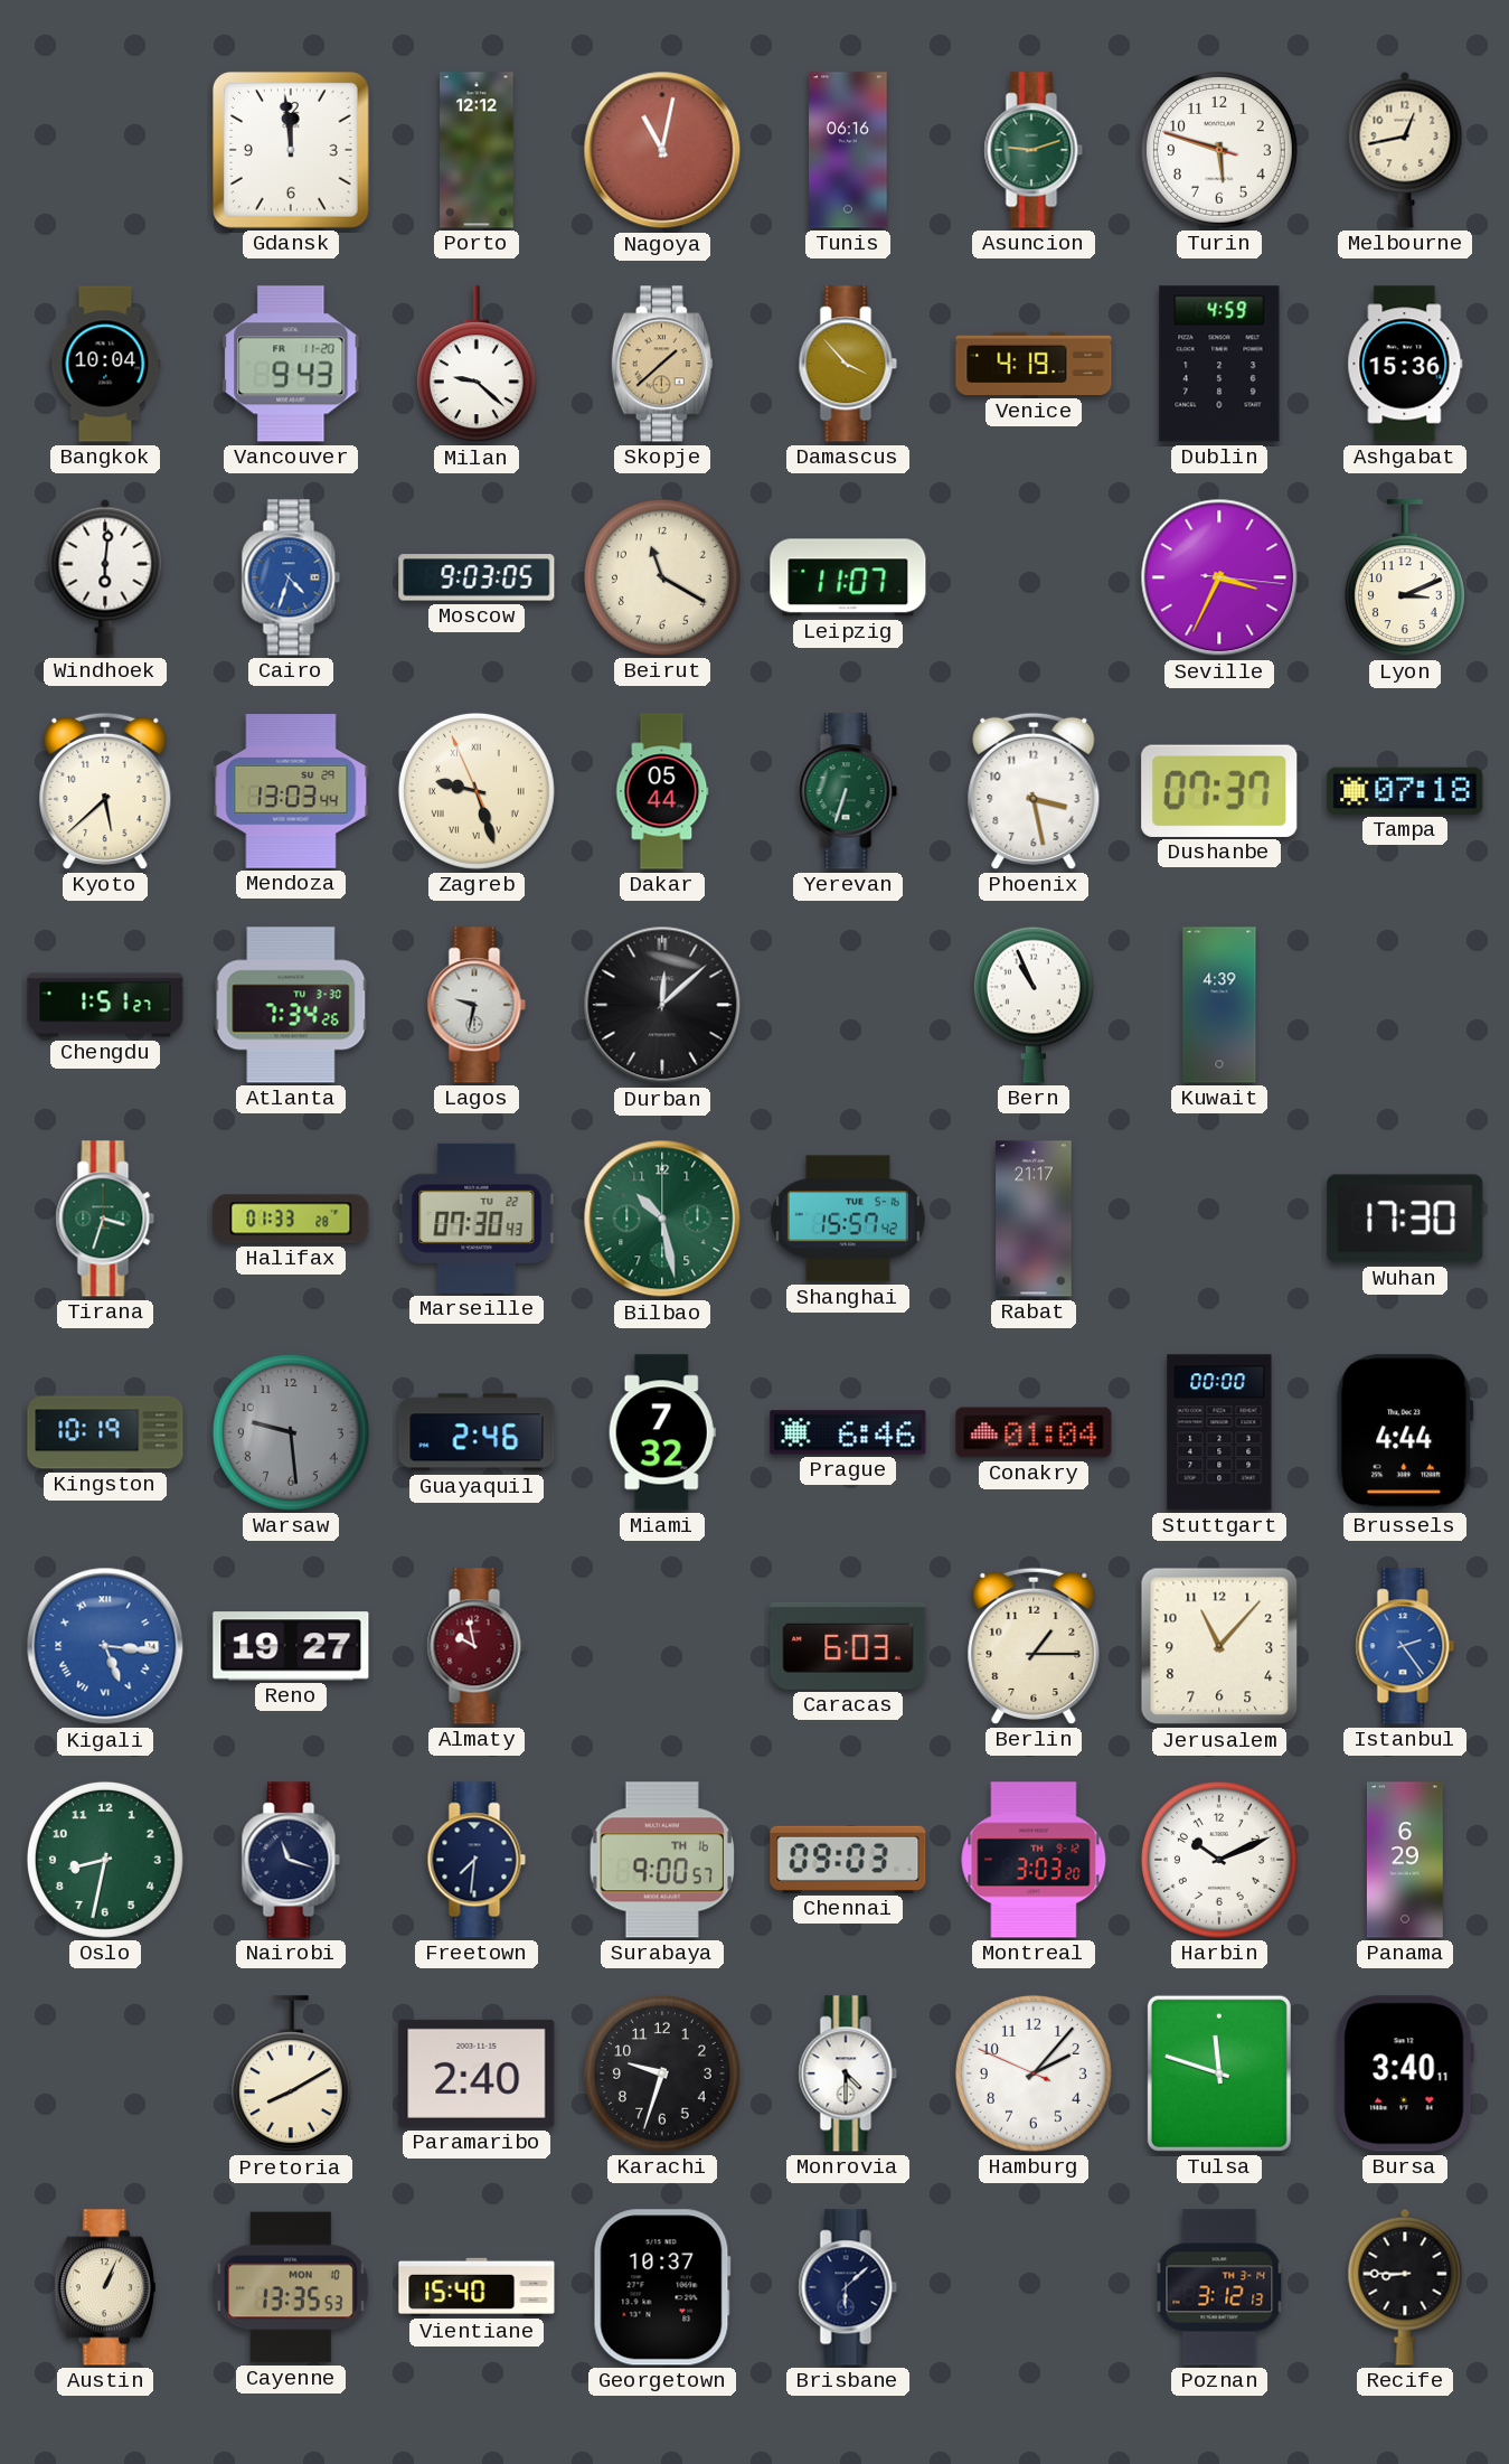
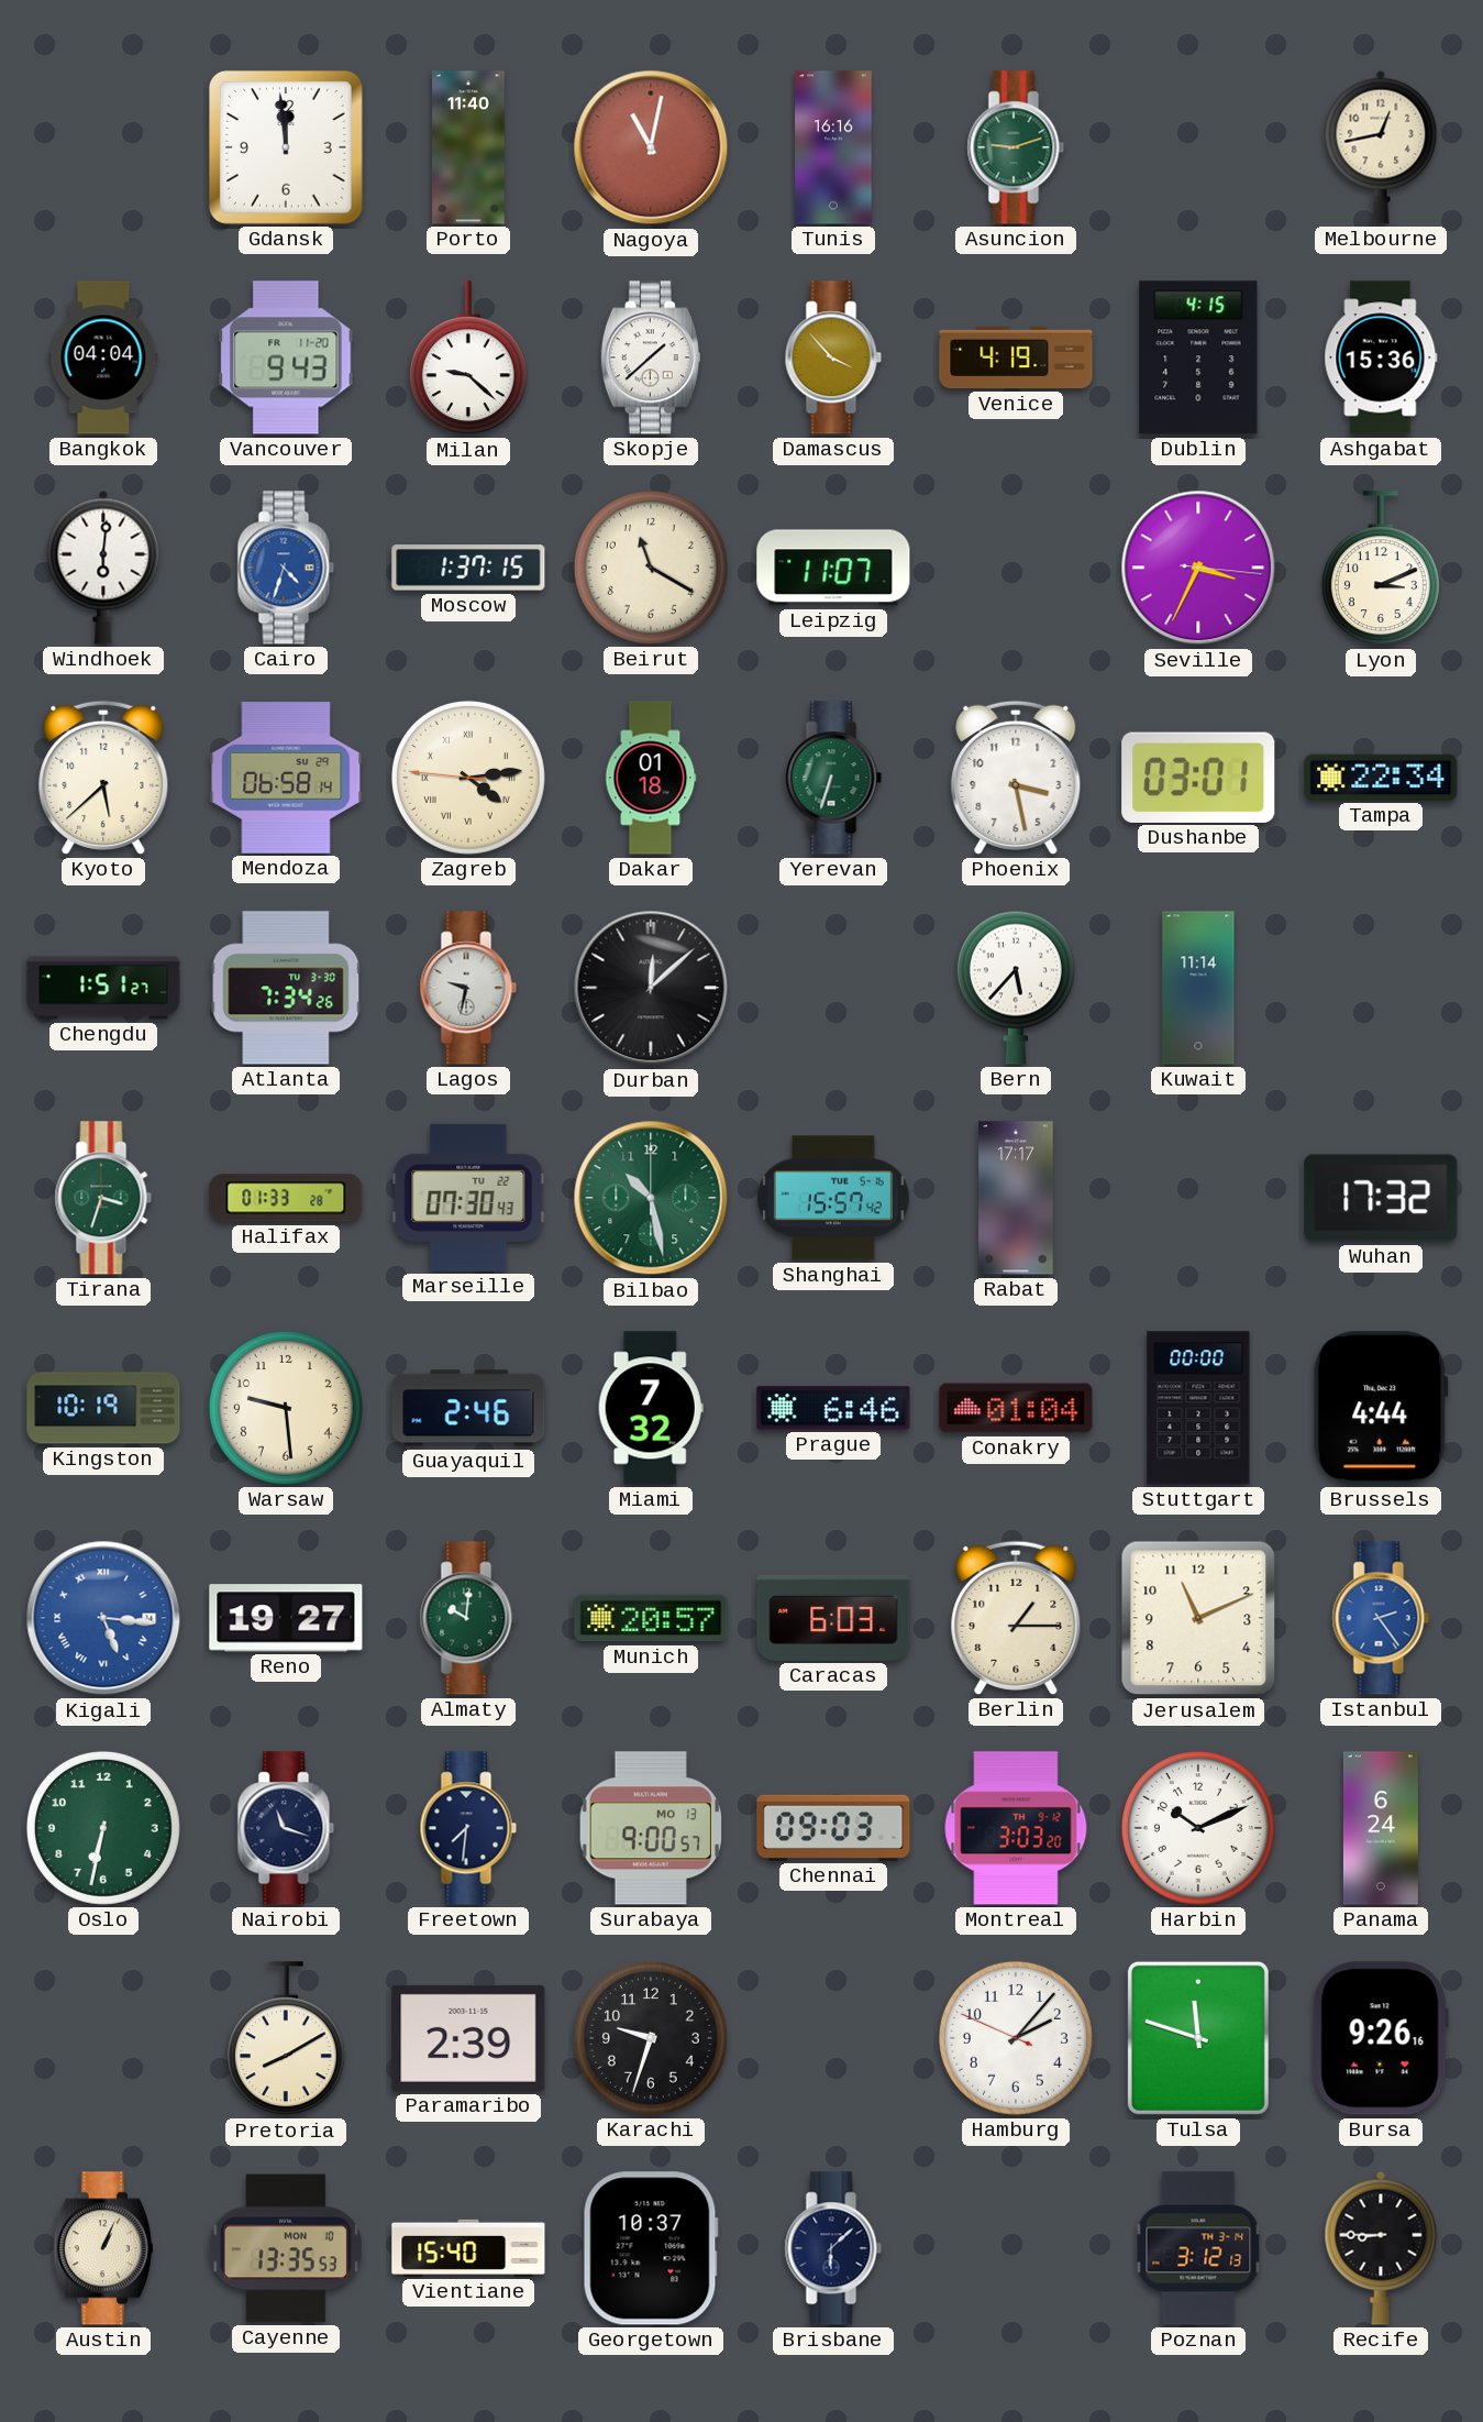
Porto: 12:12 -> 11:40
Tunis: 06:16 -> 16:16
Turin: 5:47 -> none
Bangkok: 10:04 -> 04:04
Skopje dial: champagne -> white
Dublin: 4:59 -> 4:15
Moscow: 9:03 -> 1:37
Mendoza: 13:03 -> 06:58
Zagreb: 9:26 -> 4:13
Dakar: 05:44 -> 01:18
Dushanbe: 07:37 -> 03:01
Tampa: 07:18 -> 22:34
Bern: 10:56 -> 5:37
Kuwait: 4:39 -> 11:14
Rabat: 21:17 -> 17:17
Wuhan: 17:30 -> 17:32
Warsaw dial: grey -> cream
Almaty: 9:58 -> 10:01
Almaty dial: burgundy -> green
Munich: none -> 20:57
Jerusalem: 11:07 -> 11:11
Oslo: 8:32 -> 6:32
Surabaya date: TH 16 -> MO 13
Panama: 6:29 -> 6:24
Paramaribo: 2:40 -> 2:39
Monrovia: 4:30 -> none
Bursa: 3:40 -> 9:26
